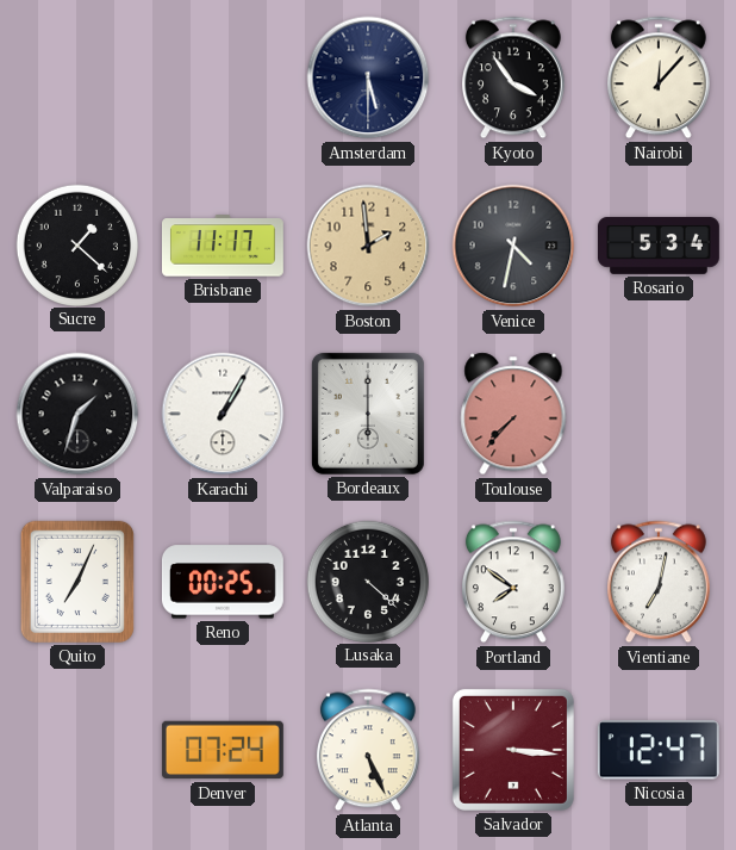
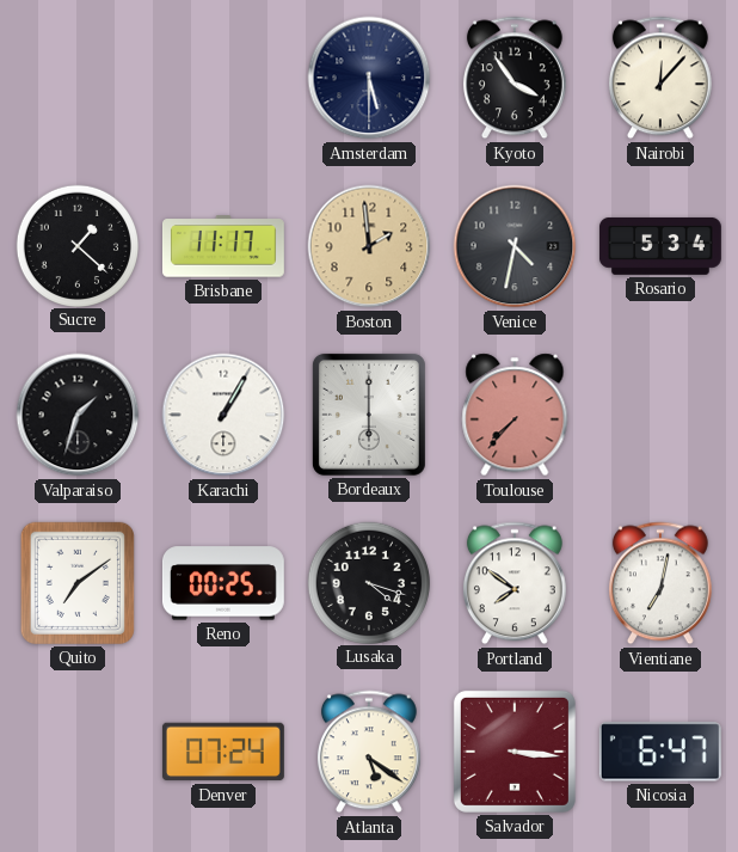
Quito: 7:04 -> 7:09
Lusaka: 4:22 -> 4:18
Atlanta: 5:26 -> 5:21
Nicosia: 12:47 -> 6:47
